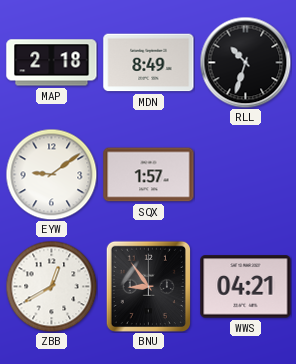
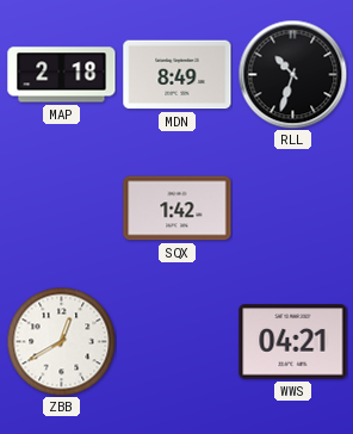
EYW: 9:09 -> none
SQX: 1:57 -> 1:42
BNU: 8:54 -> none
